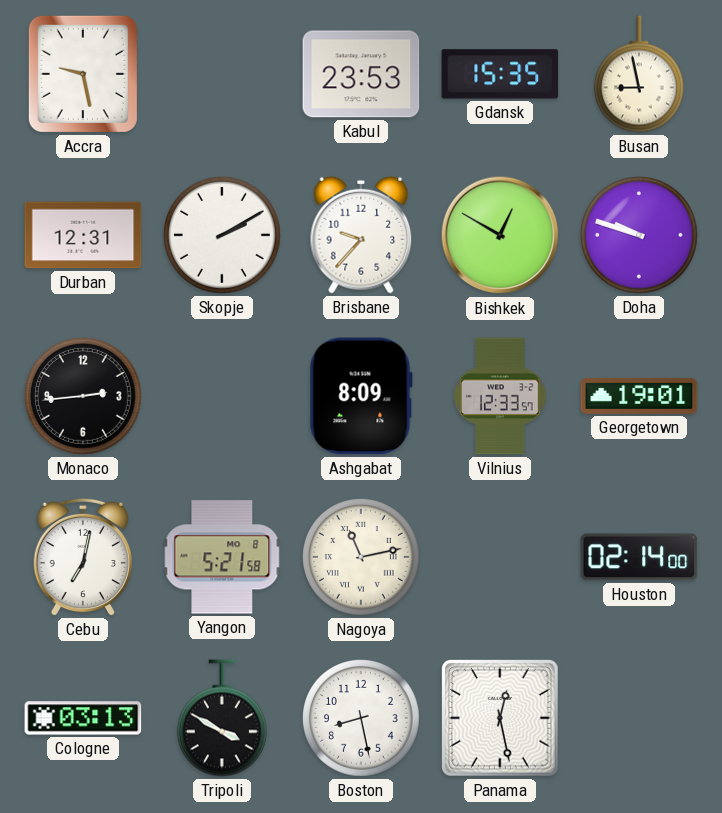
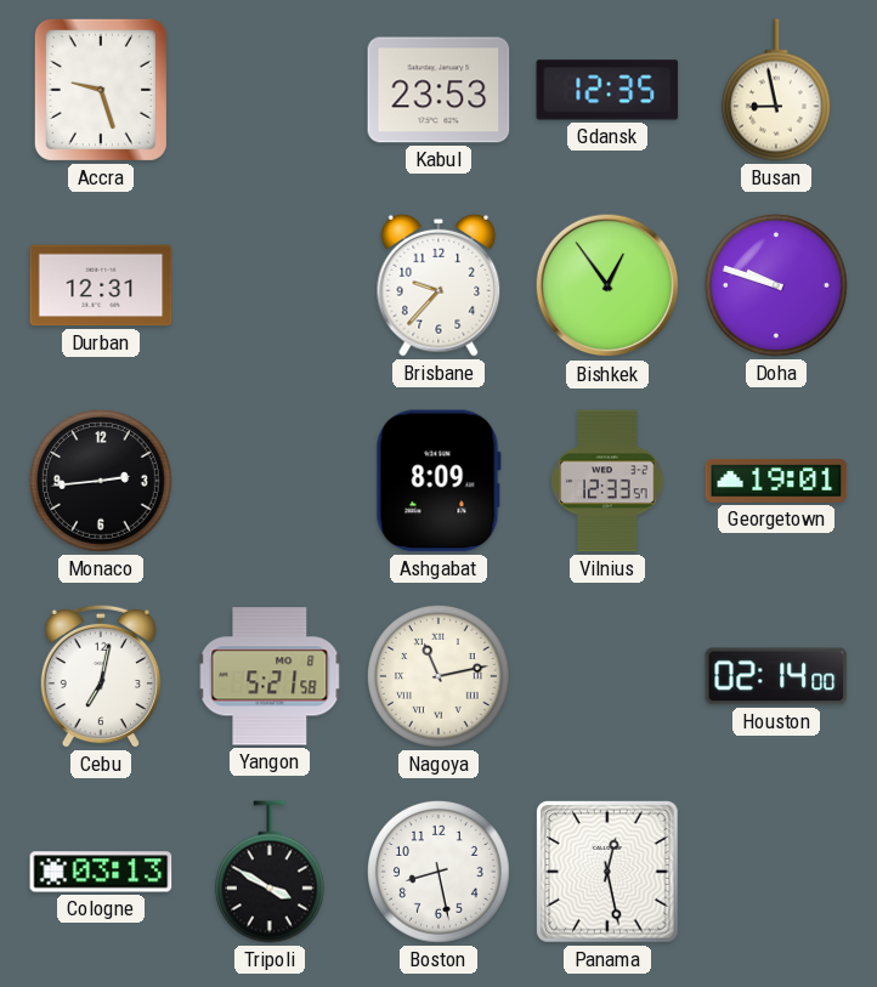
Accra: 9:28 -> 9:27
Gdansk: 15:35 -> 12:35
Skopje: 2:10 -> none
Bishkek: 12:50 -> 12:54
